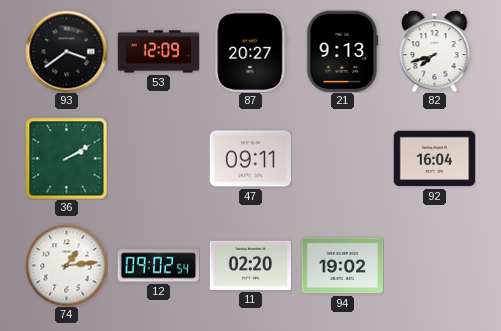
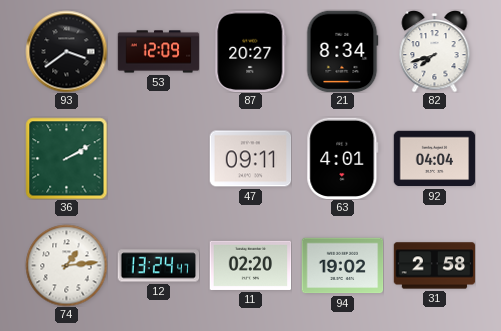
21: 9:13 -> 8:34
63: none -> 4:01
92: 16:04 -> 04:04
12: 09:02 -> 13:24
31: none -> 2:58
